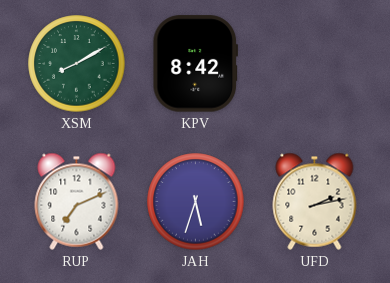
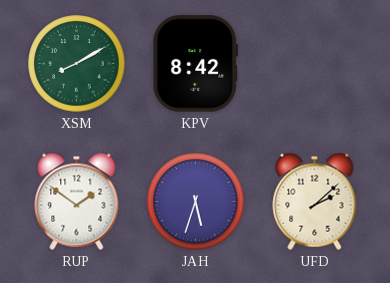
RUP: 7:11 -> 1:51
UFD: 2:13 -> 2:08
